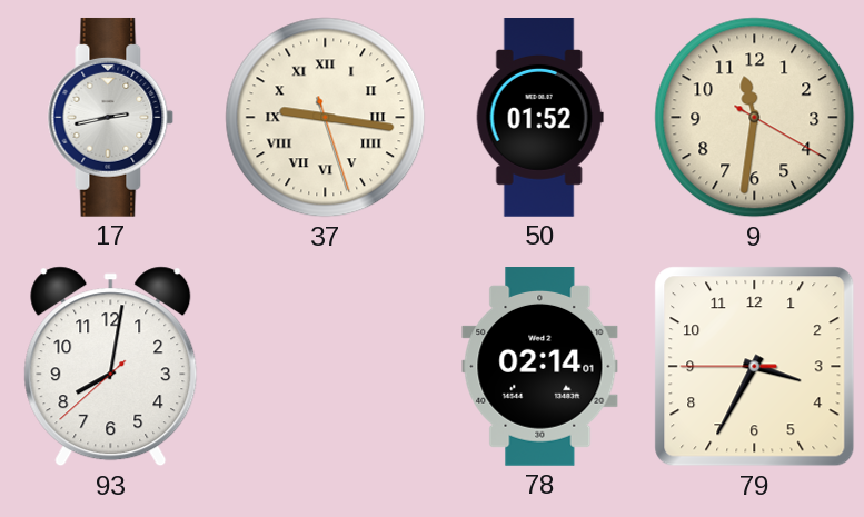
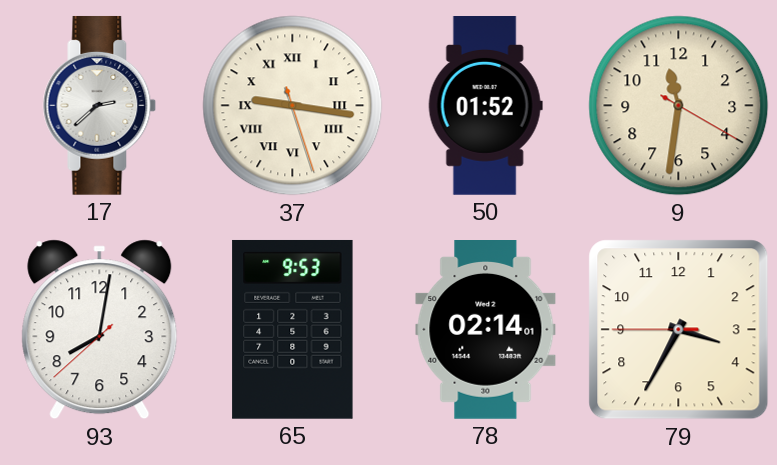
17: 2:43 -> 2:38
65: none -> 9:53
